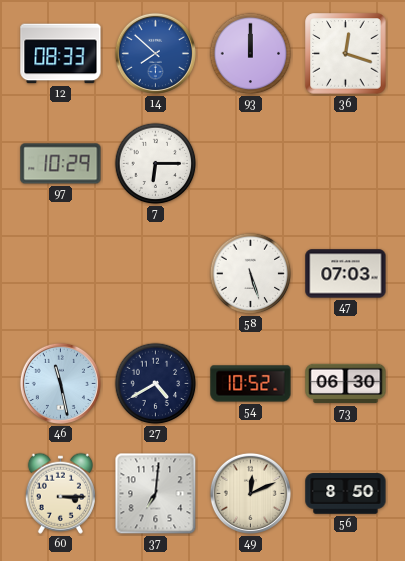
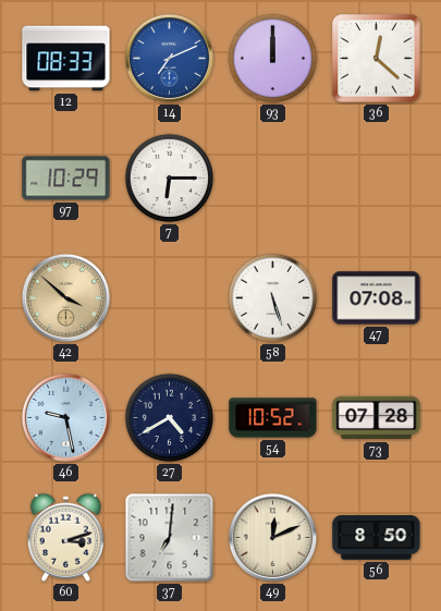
14: 7:52 -> 7:11
36: 12:18 -> 12:22
42: none -> 3:52
47: 07:03 -> 07:08
46: 11:28 -> 9:28
73: 06:30 -> 07:28
60: 3:15 -> 3:12
